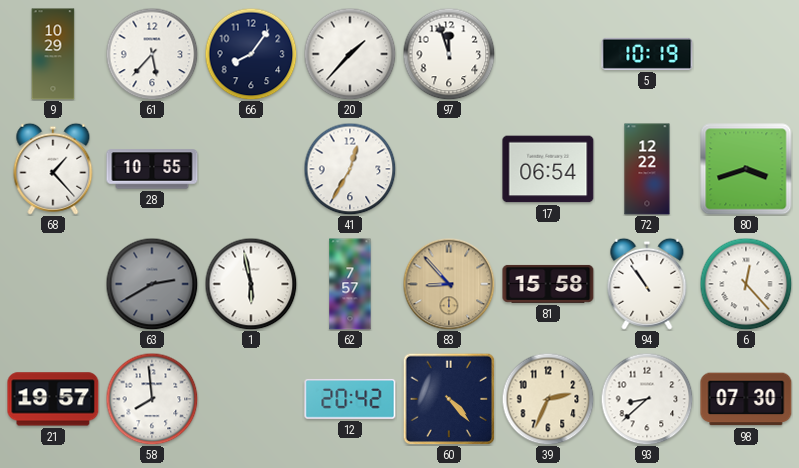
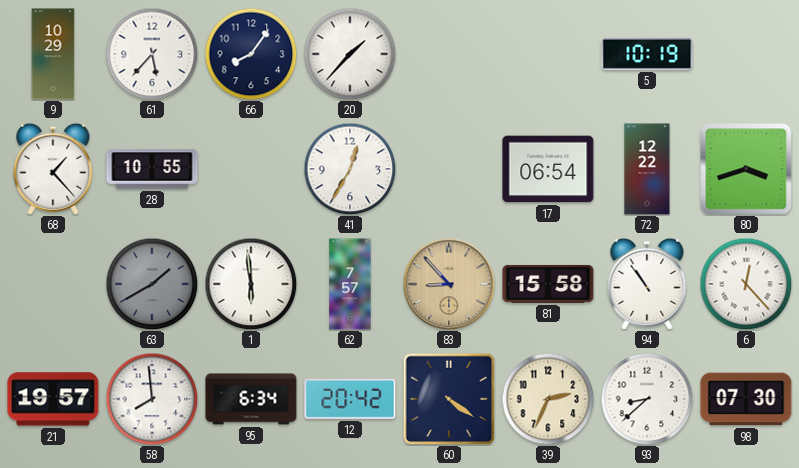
97: 11:57 -> none
63: 2:40 -> 1:40
1: 5:58 -> 5:59
95: none -> 6:34
60: 4:23 -> 4:21
